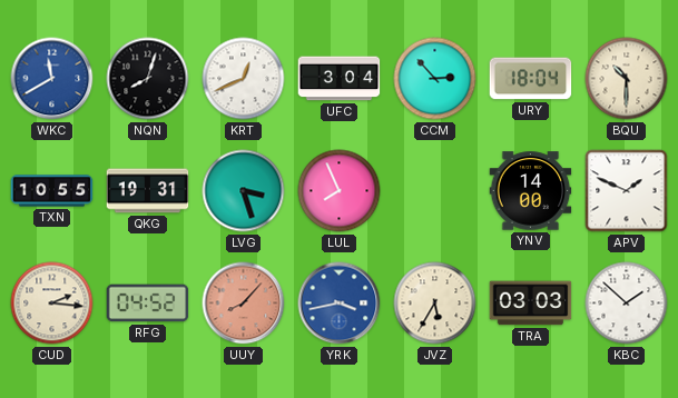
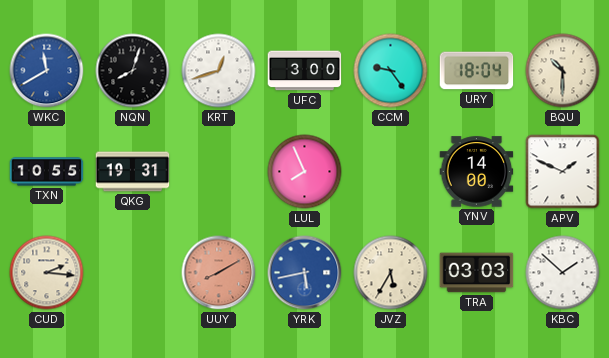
KRT: 12:41 -> 12:42
UFC: 3:04 -> 3:00
CCM: 2:53 -> 9:24
LVG: 3:27 -> none
RFG: 04:52 -> none
UUY: 8:07 -> 8:10
YRK: 3:43 -> 5:43
